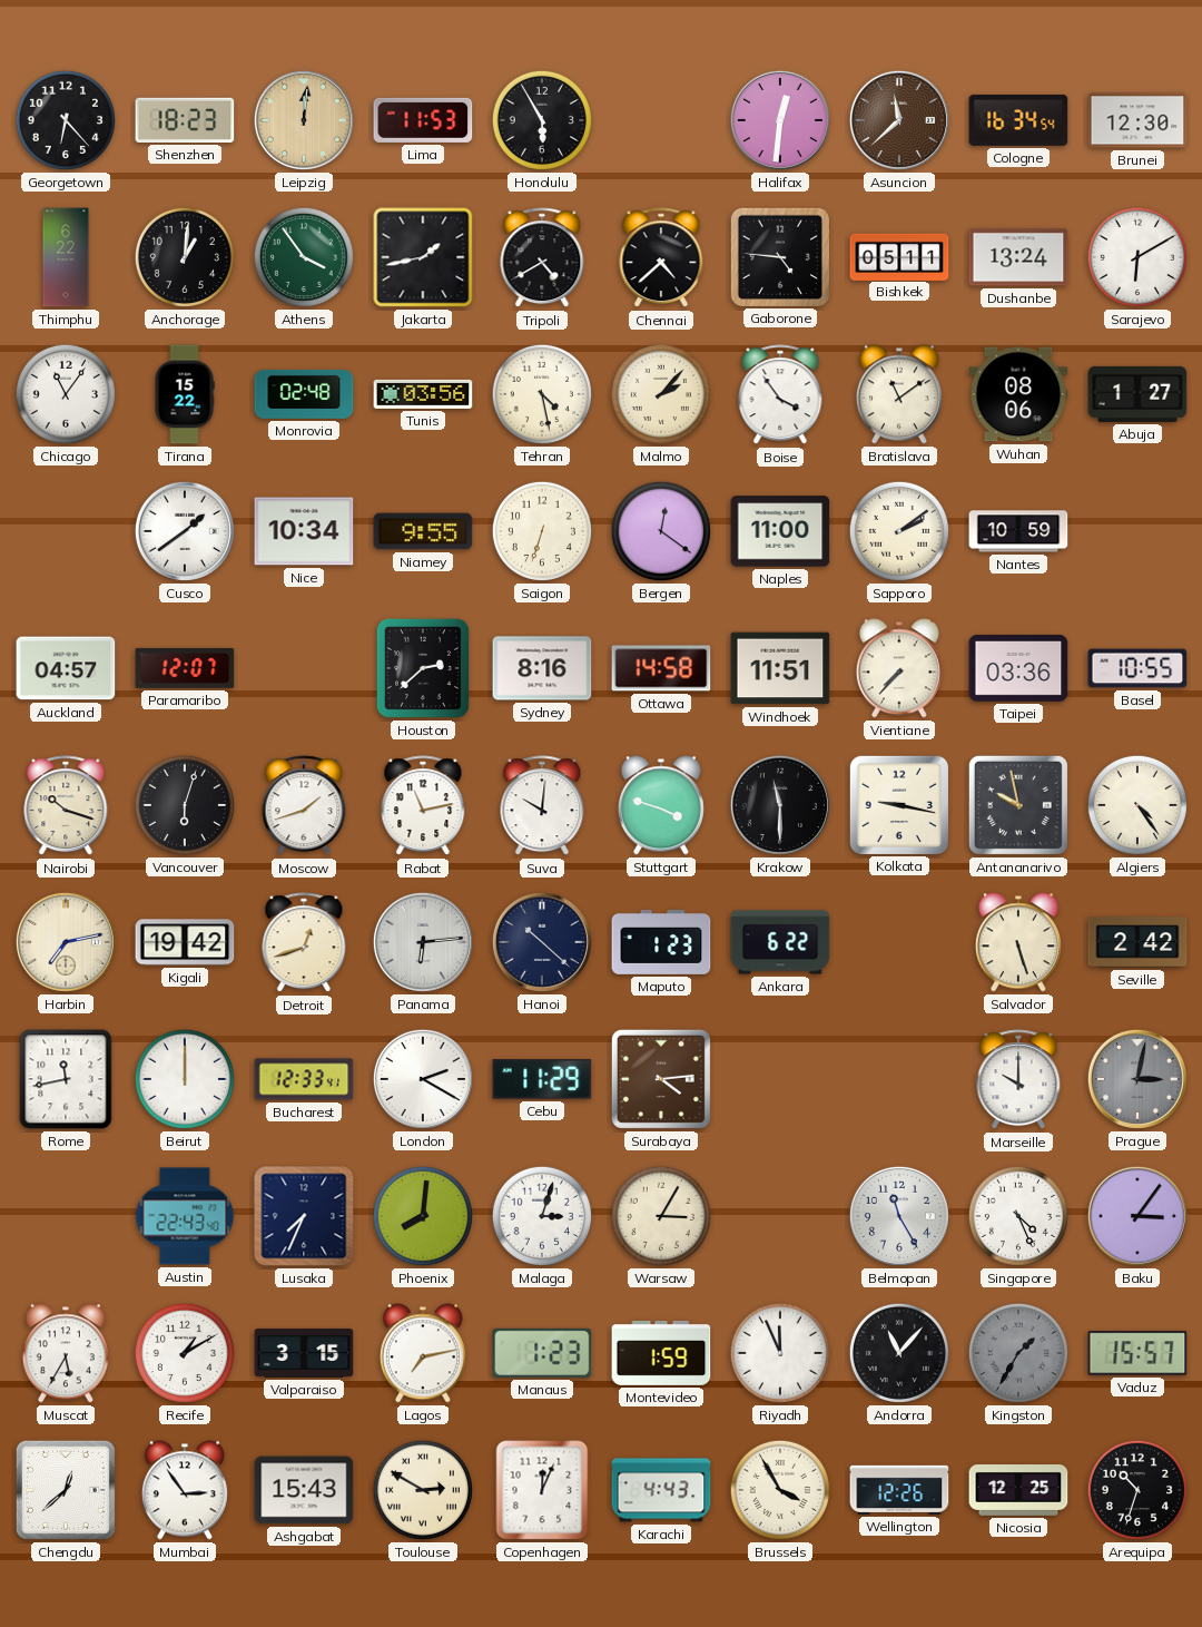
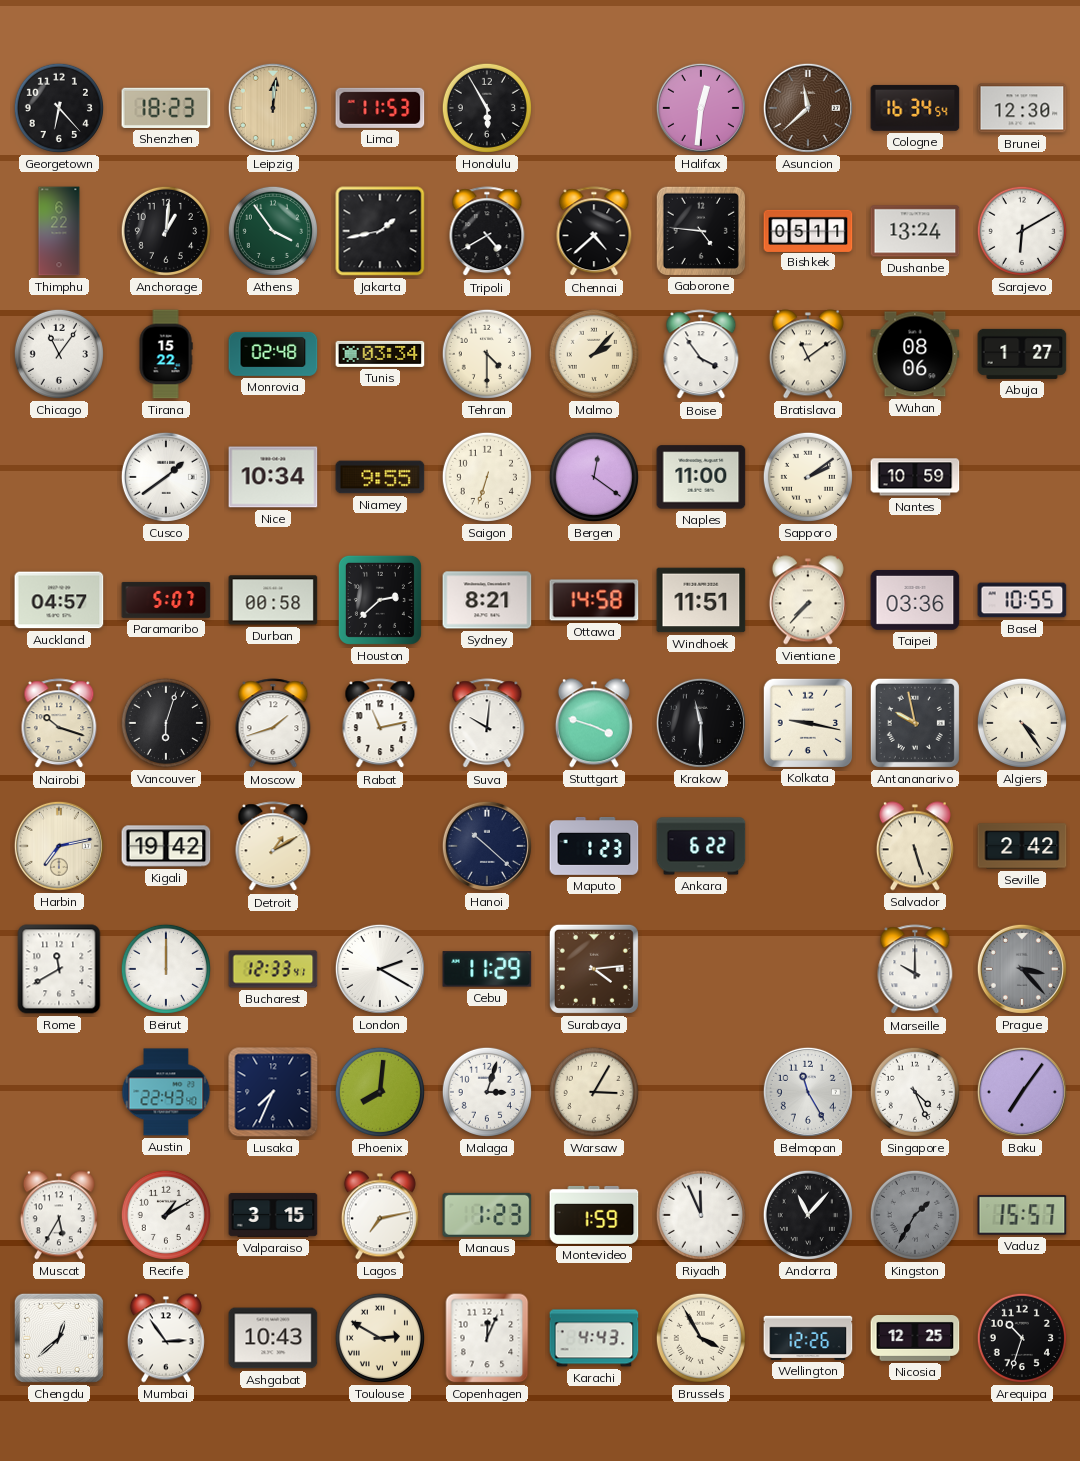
Tunis: 03:56 -> 03:34
Tehran: 4:28 -> 4:30
Paramaribo: 12:07 -> 5:07
Durban: none -> 00:58
Sydney: 8:16 -> 8:21
Detroit: 12:42 -> 1:10
Panama: 6:14 -> none
Rome: 11:43 -> 11:40
Prague: 3:02 -> 3:23
Baku: 3:06 -> 7:06
Ashgabat: 15:43 -> 10:43
